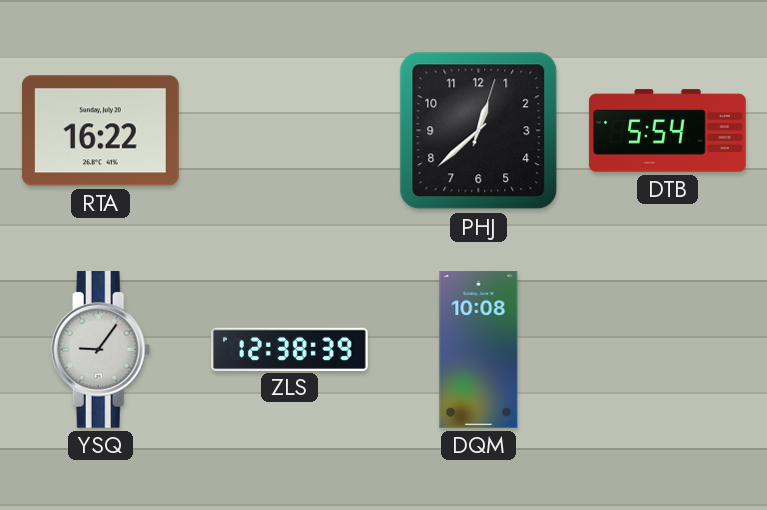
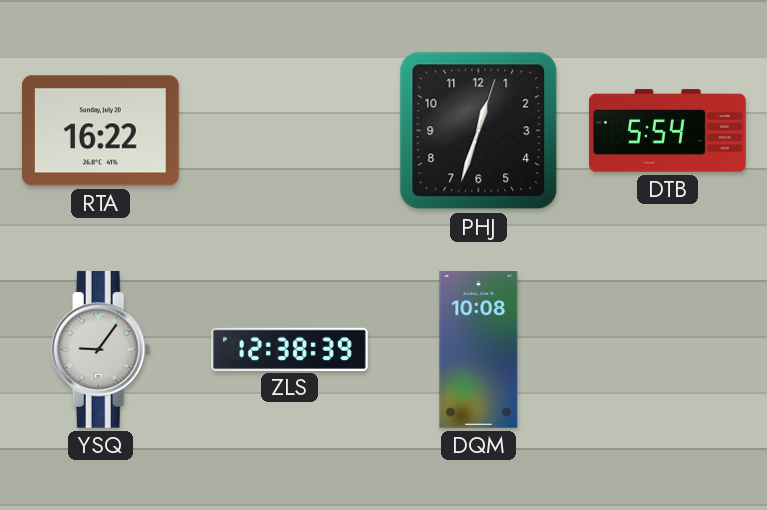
PHJ: 12:38 -> 12:33
